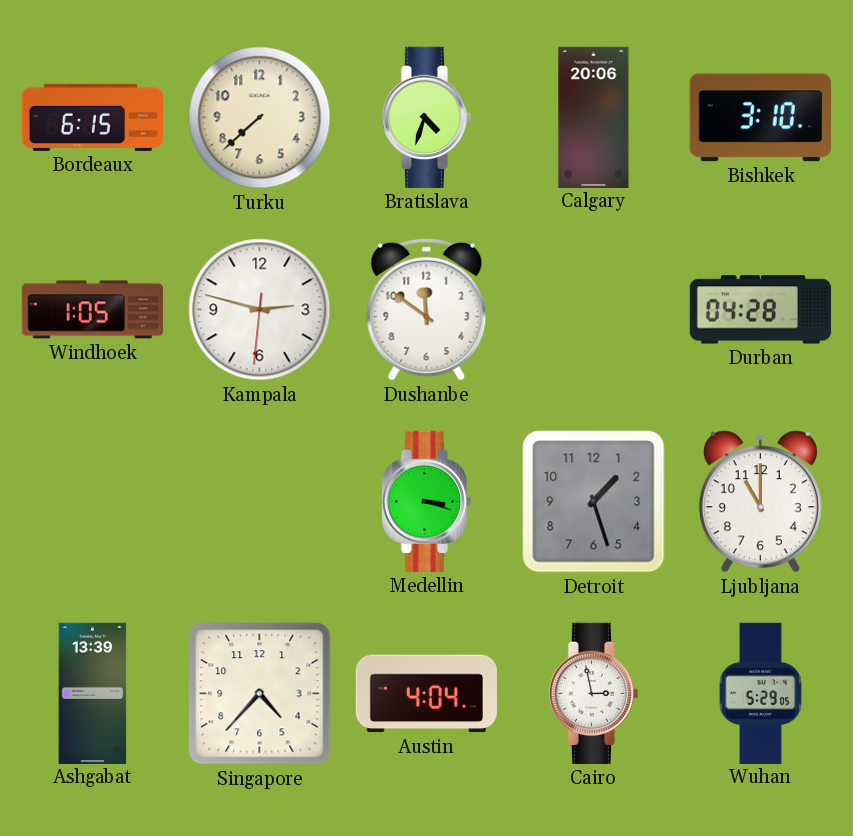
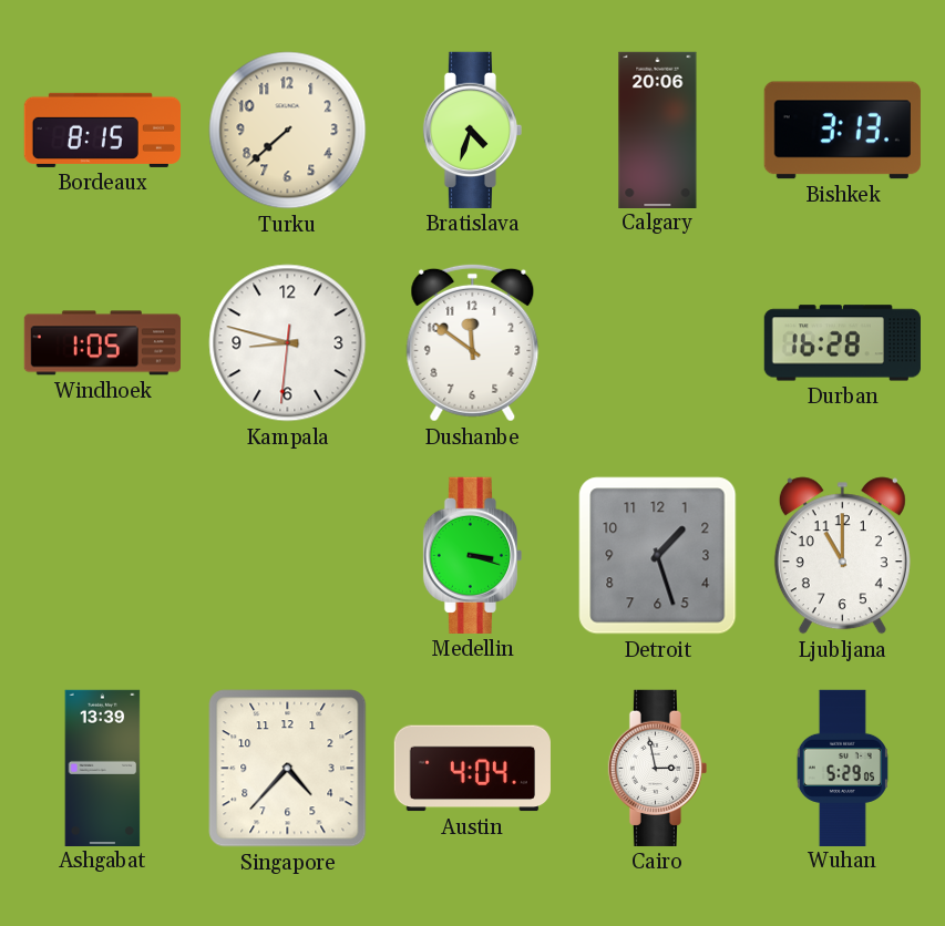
Bordeaux: 6:15 -> 8:15
Bishkek: 3:10 -> 3:13
Kampala: 2:47 -> 8:47
Durban: 04:28 -> 16:28
